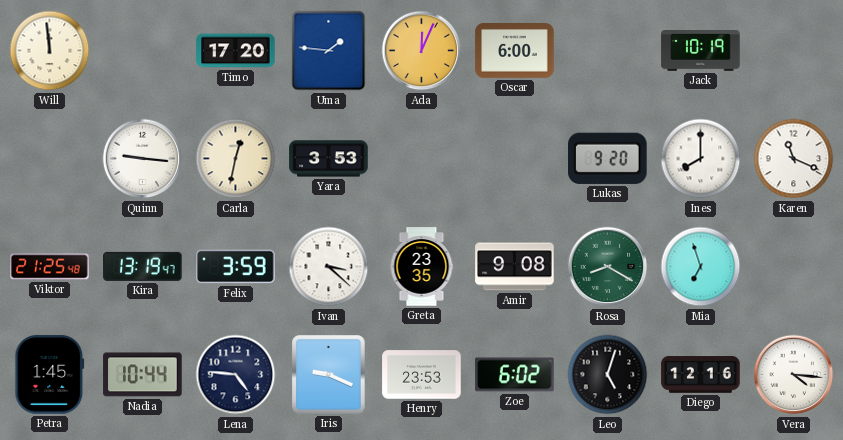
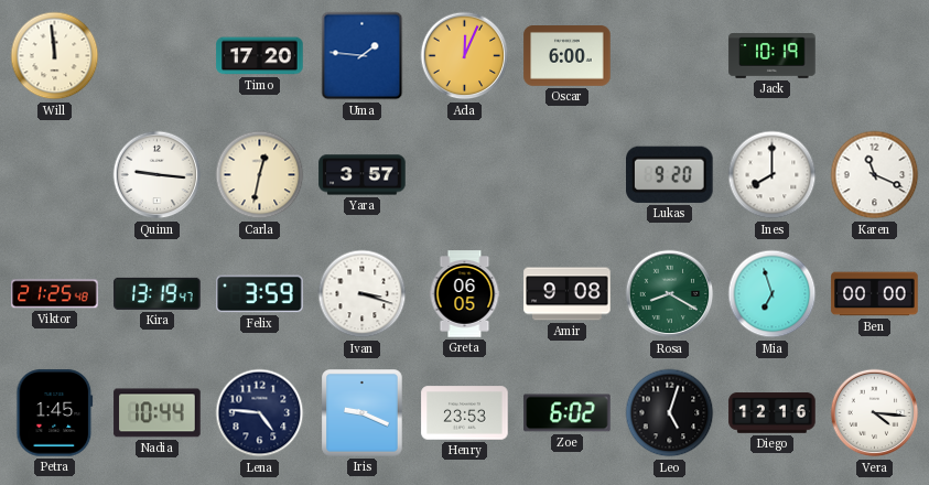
Yara: 3:53 -> 3:57
Ivan: 3:22 -> 3:18
Greta: 23:35 -> 06:05
Ben: none -> 00:00
